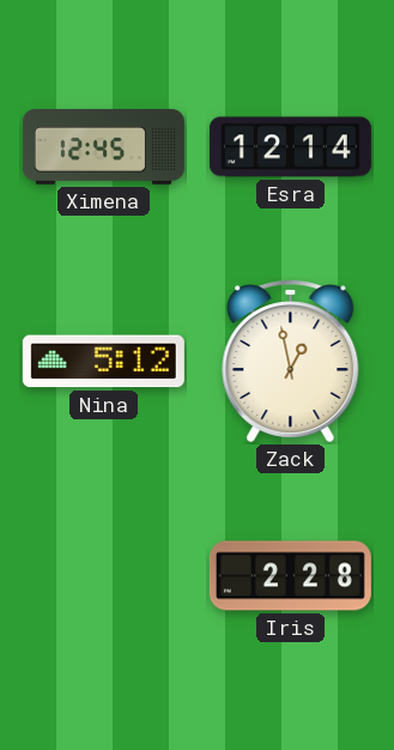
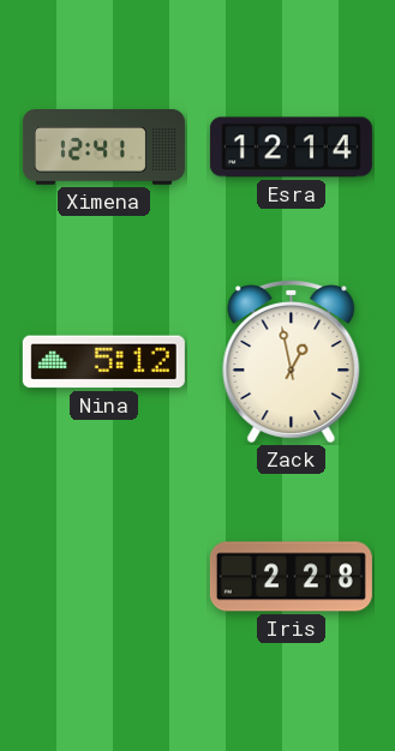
Ximena: 12:45 -> 12:41
